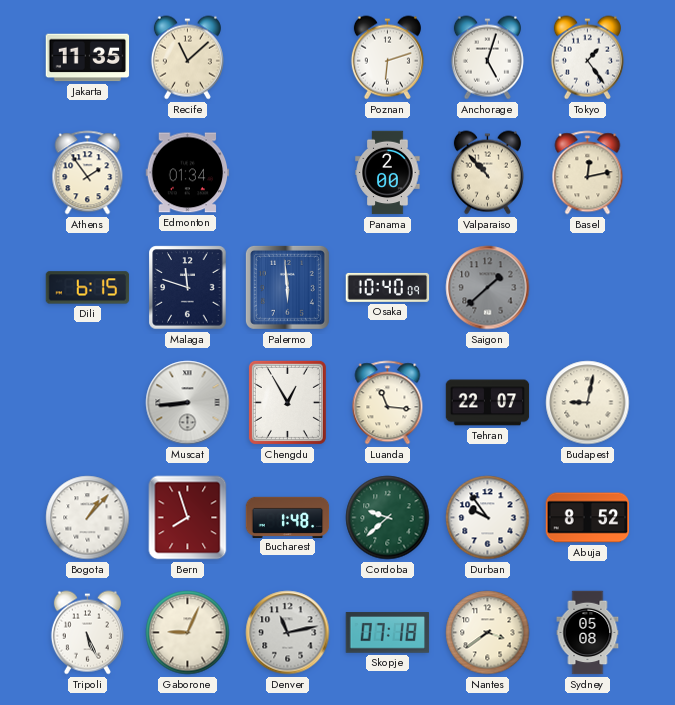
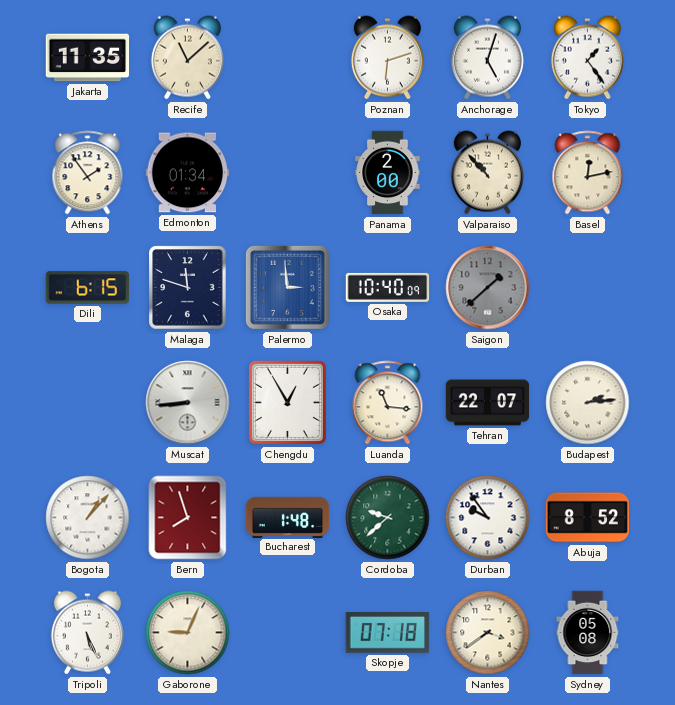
Palermo: 5:59 -> 2:59
Budapest: 9:02 -> 2:14
Denver: 11:13 -> none
